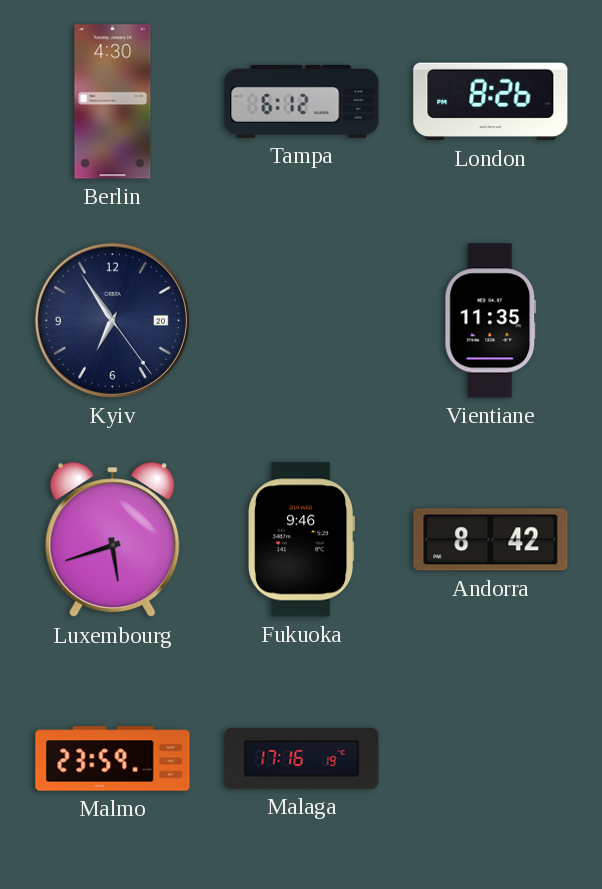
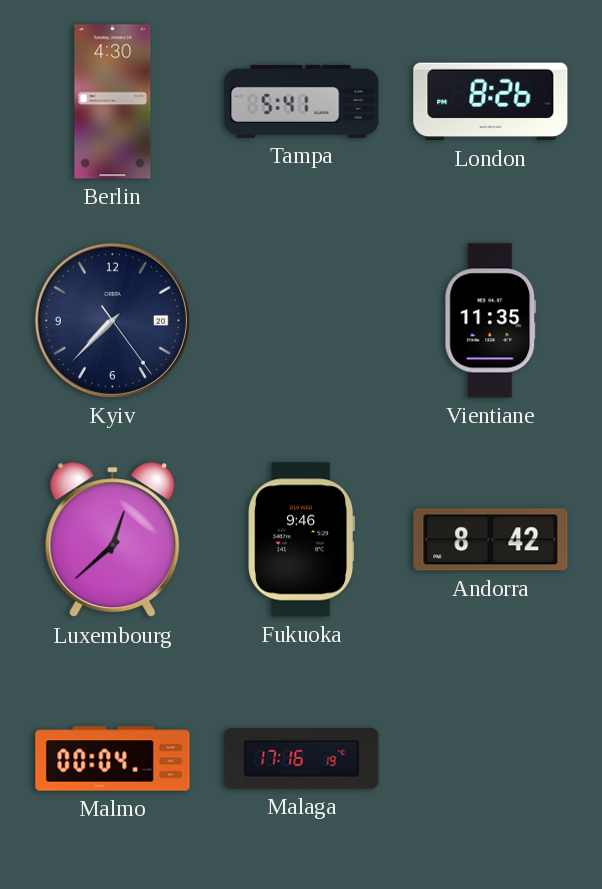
Tampa: 6:12 -> 5:41
Kyiv: 6:54 -> 7:37
Luxembourg: 5:42 -> 12:38
Malmo: 23:59 -> 00:04
